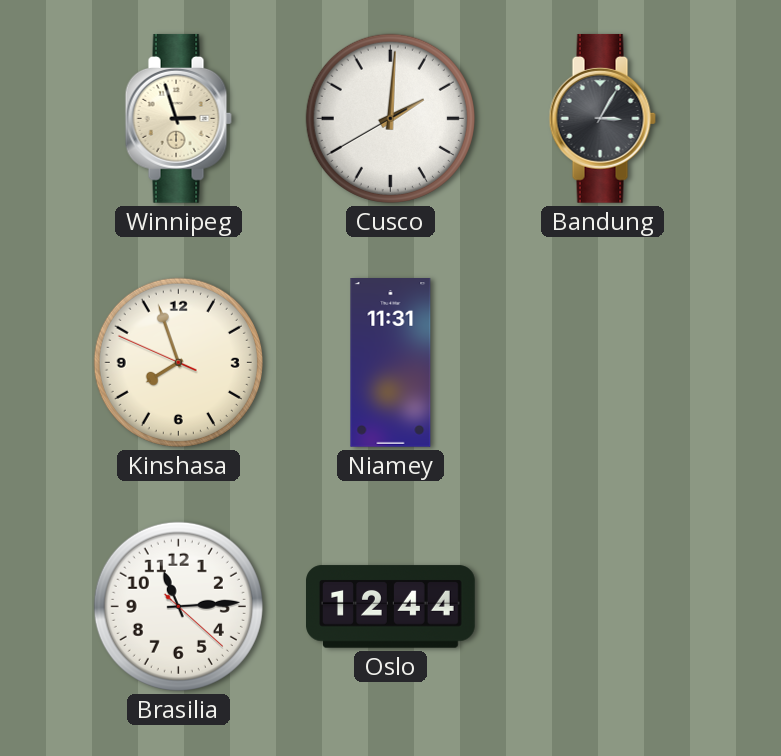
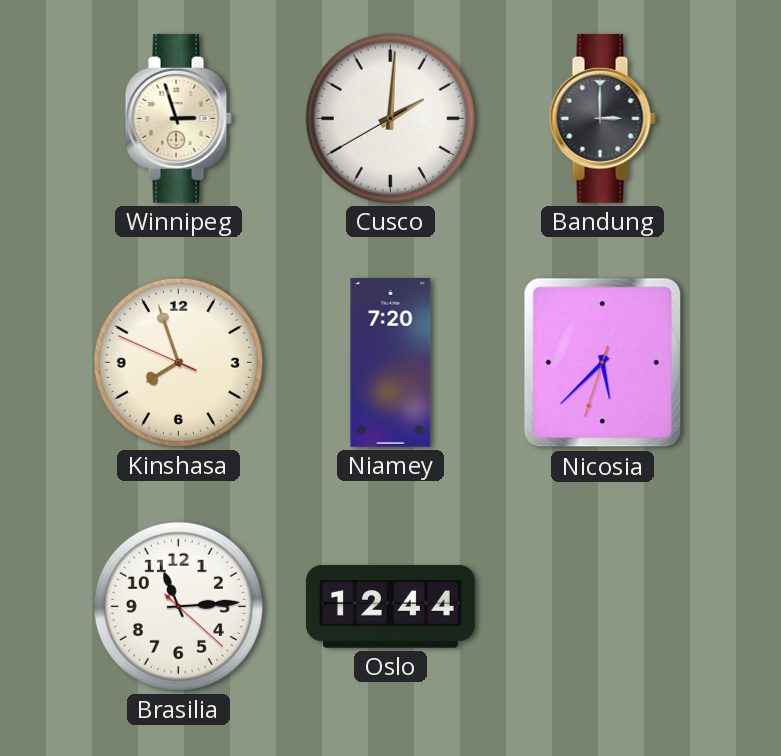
Bandung: 3:05 -> 3:00
Niamey: 11:31 -> 7:20
Nicosia: none -> 5:37
